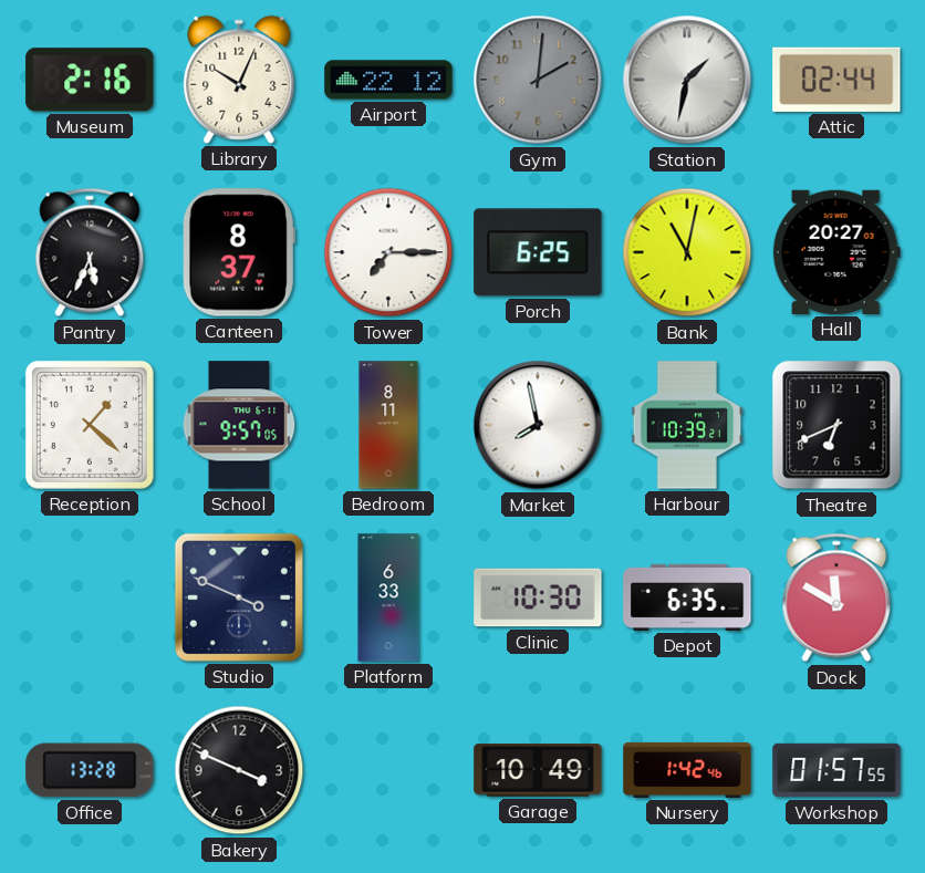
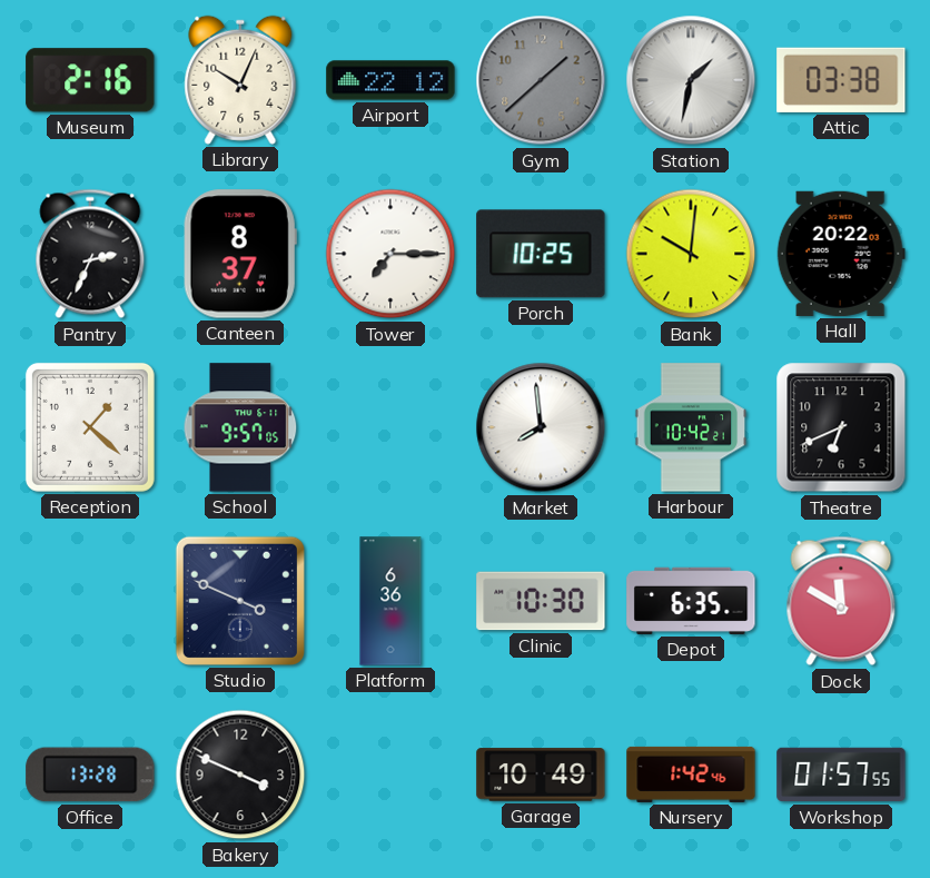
Gym: 2:01 -> 1:38
Attic: 02:44 -> 03:38
Pantry: 5:34 -> 2:34
Porch: 6:25 -> 10:25
Bank: 11:02 -> 10:01
Hall: 20:27 -> 20:22
Bedroom: 8:11 -> none
Market: 7:58 -> 7:59
Harbour: 10:39 -> 10:42
Platform: 6:33 -> 6:36
